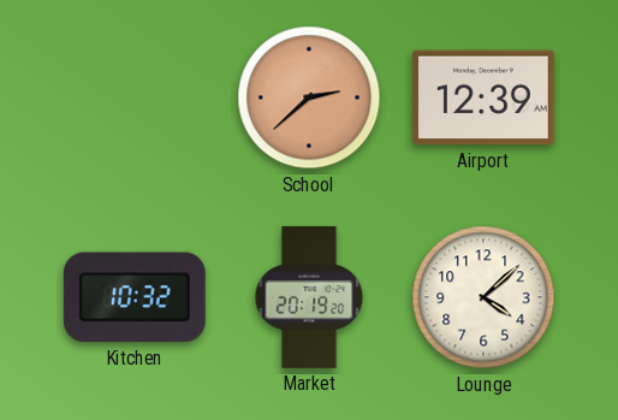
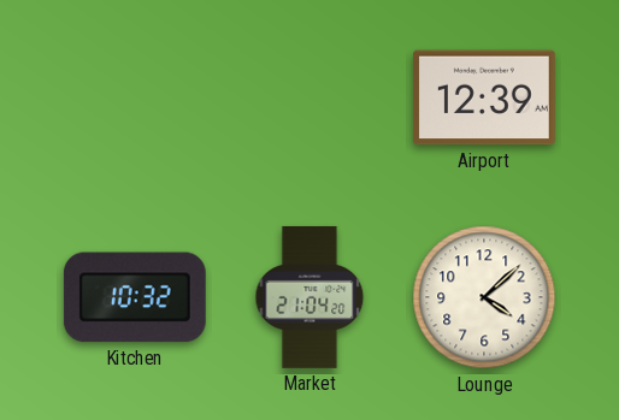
School: 2:38 -> none
Market: 20:19 -> 21:04
